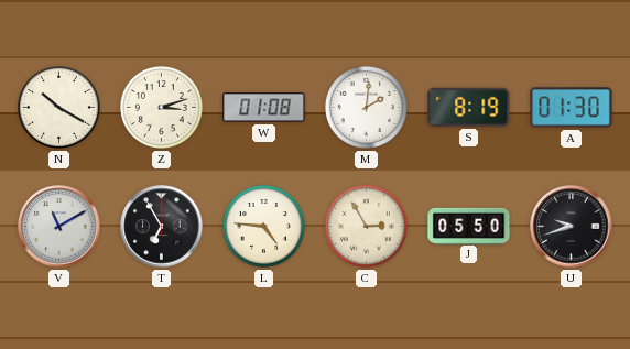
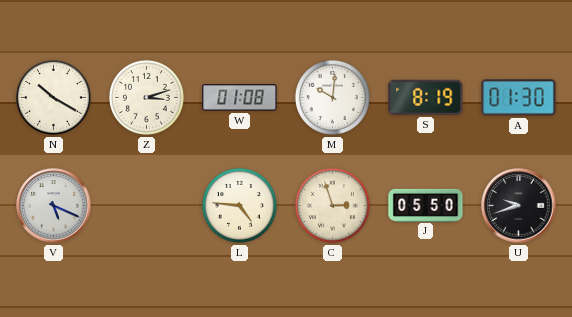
M: 2:01 -> 10:01
V: 11:10 -> 5:19
T: 6:55 -> none
C: 2:55 -> 2:57
